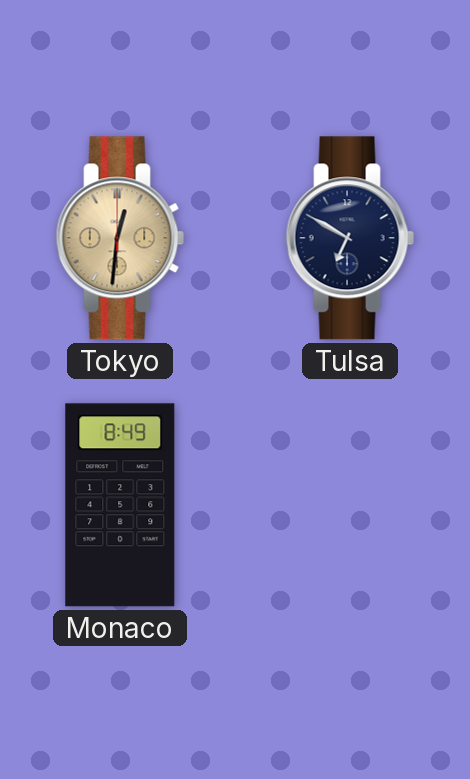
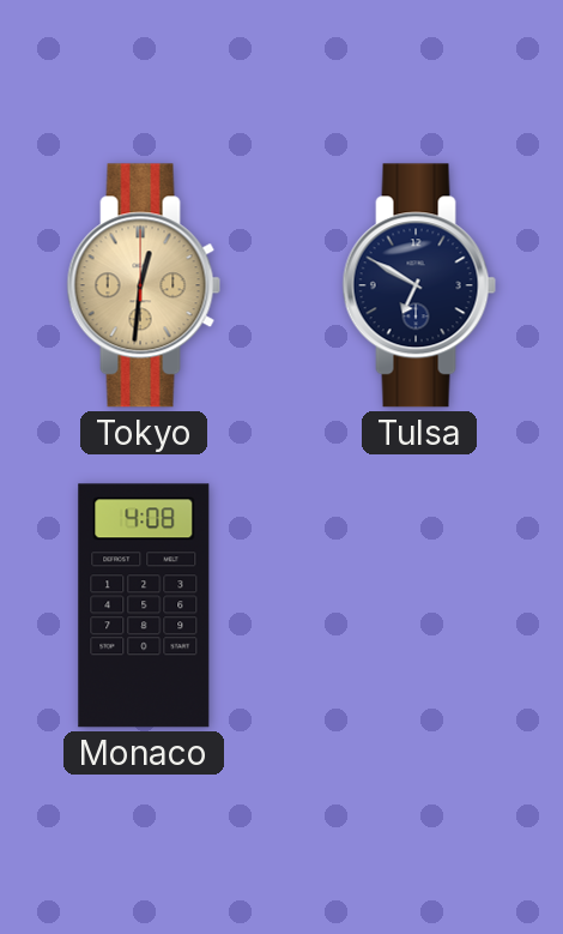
Monaco: 8:49 -> 4:08
